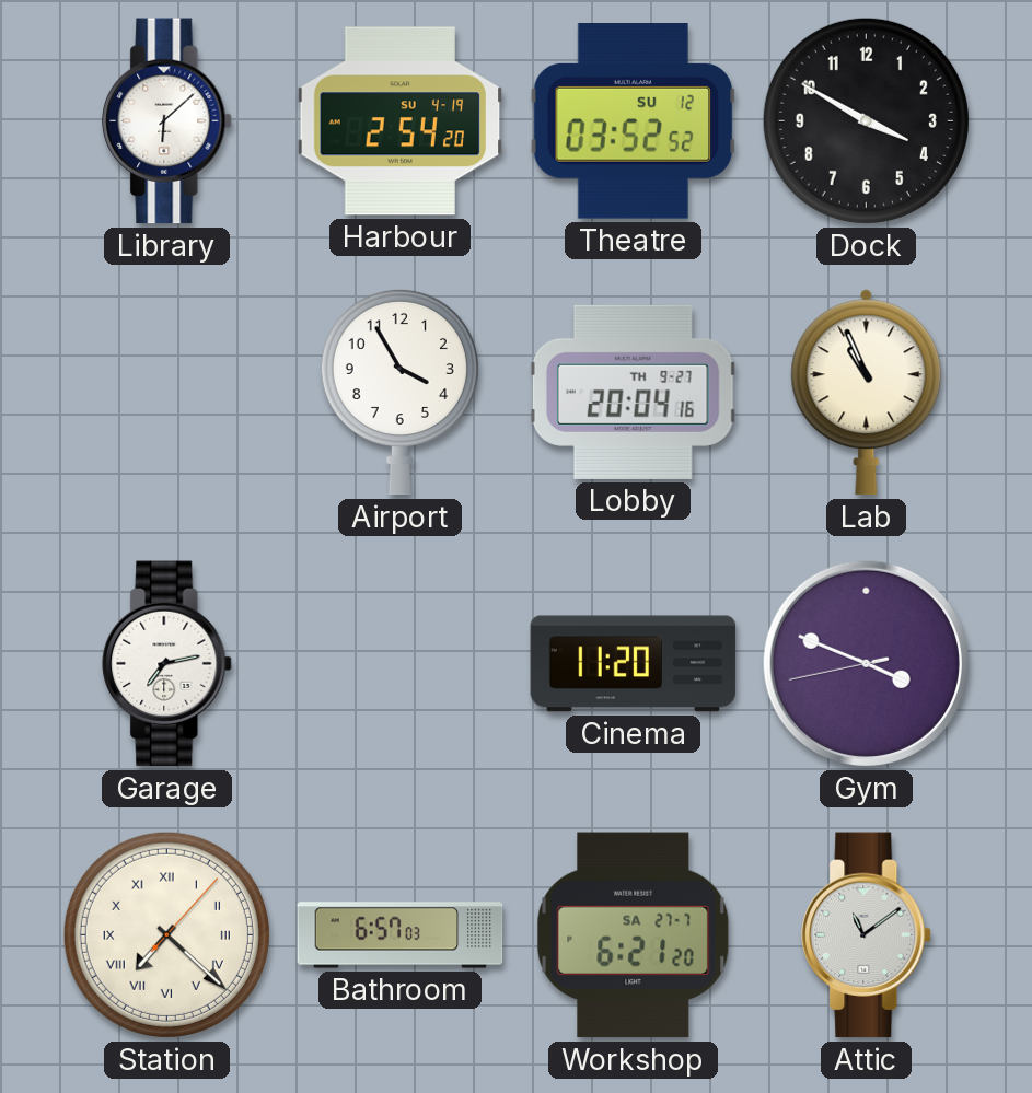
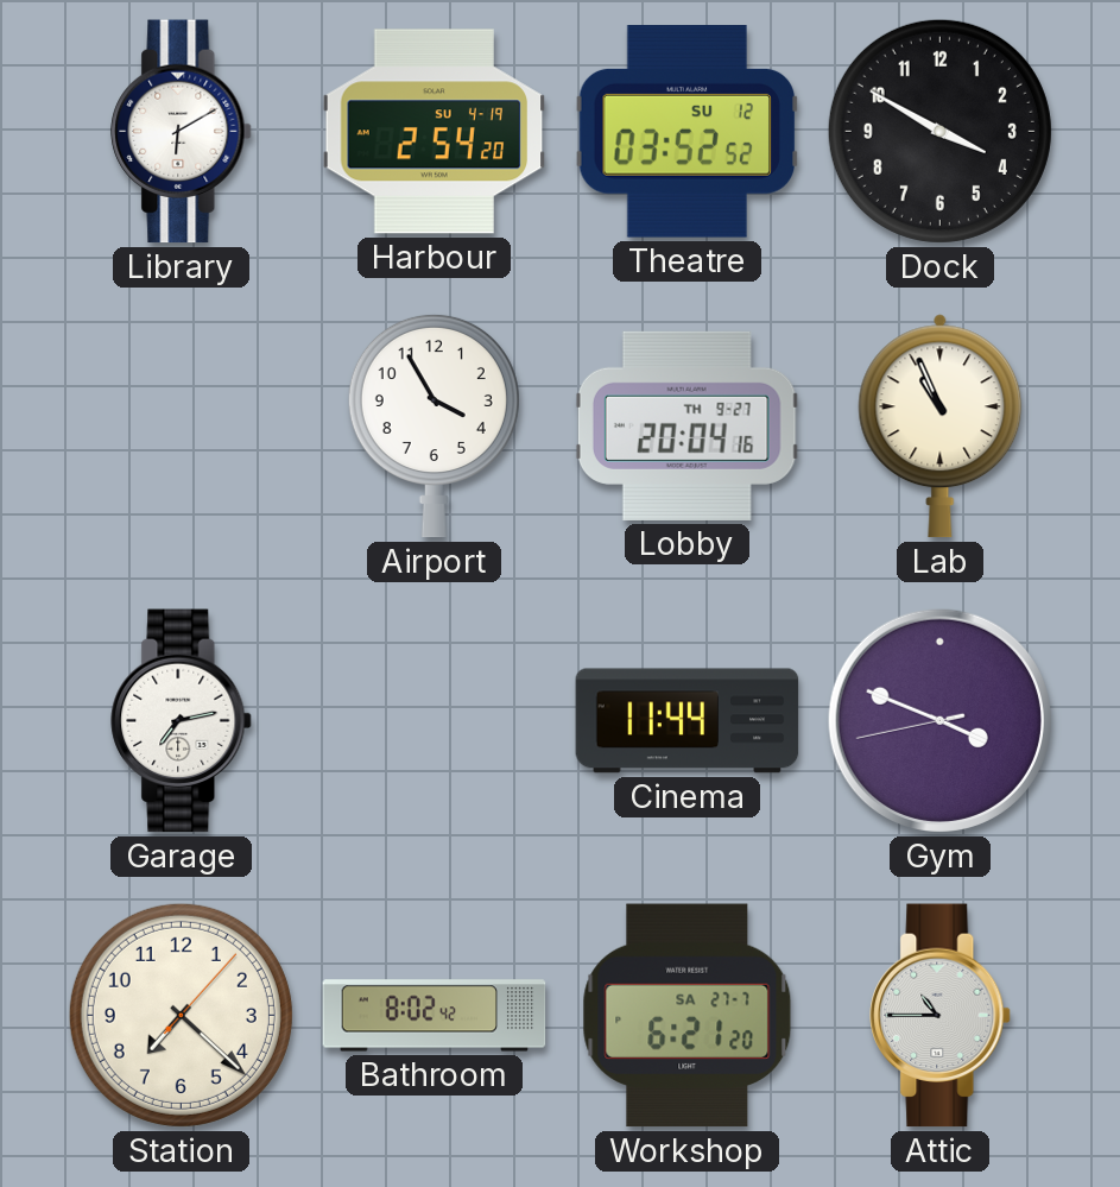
Library: 6:08 -> 6:10
Cinema: 11:20 -> 11:44
Station numerals: Roman -> Arabic
Bathroom: 6:57 -> 8:02
Attic: 11:09 -> 10:45
